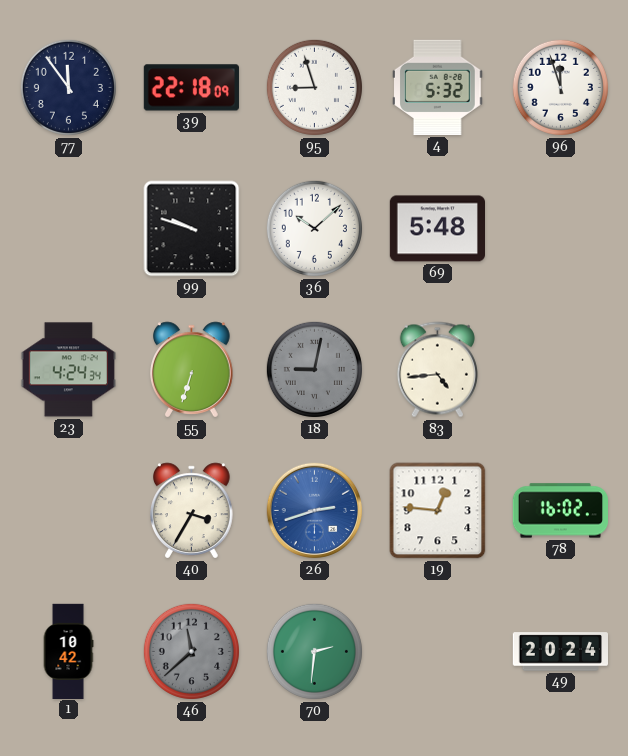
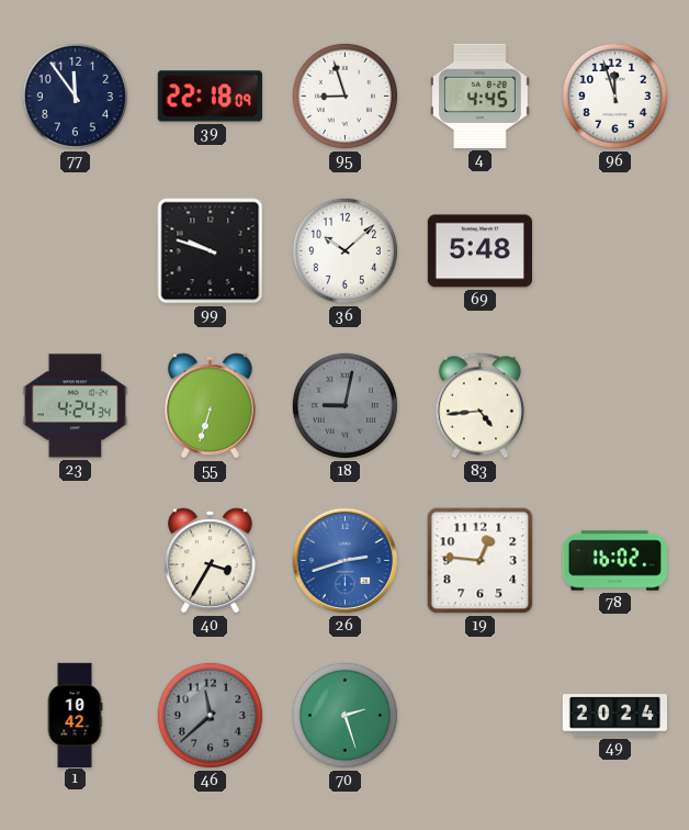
4: 5:32 -> 4:45
70: 2:31 -> 2:27
